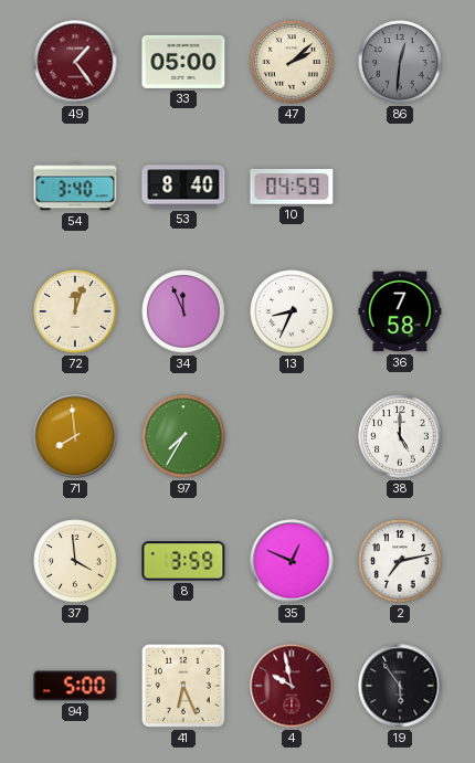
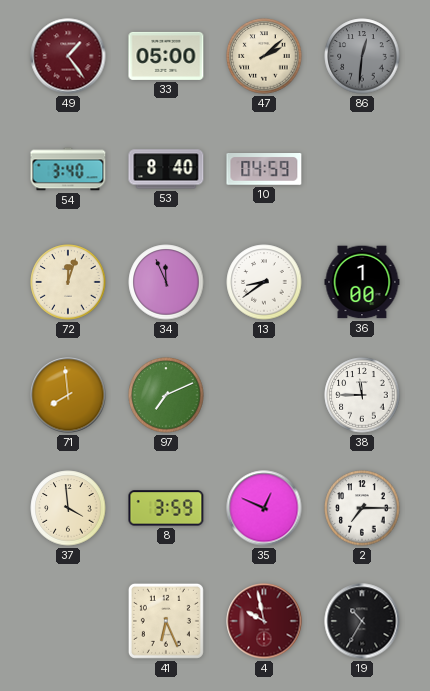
13: 8:34 -> 8:39
36: 7:58 -> 1:00
97: 7:35 -> 7:11
38: 5:00 -> 11:45
2: 7:13 -> 7:15
94: 5:00 -> none
19: 5:54 -> 10:35
